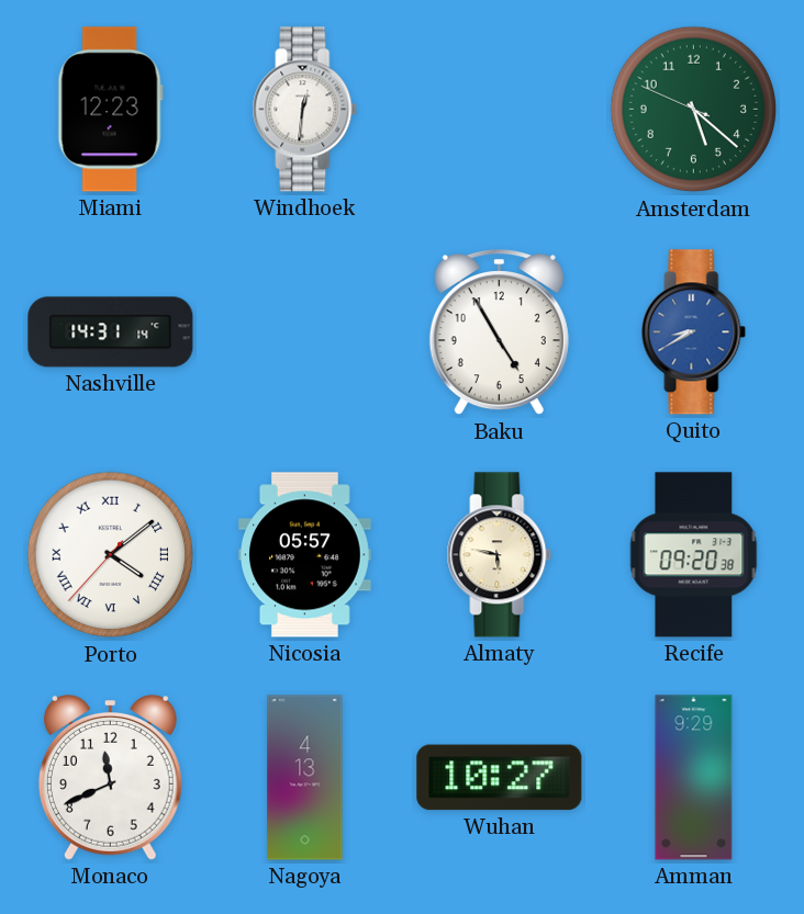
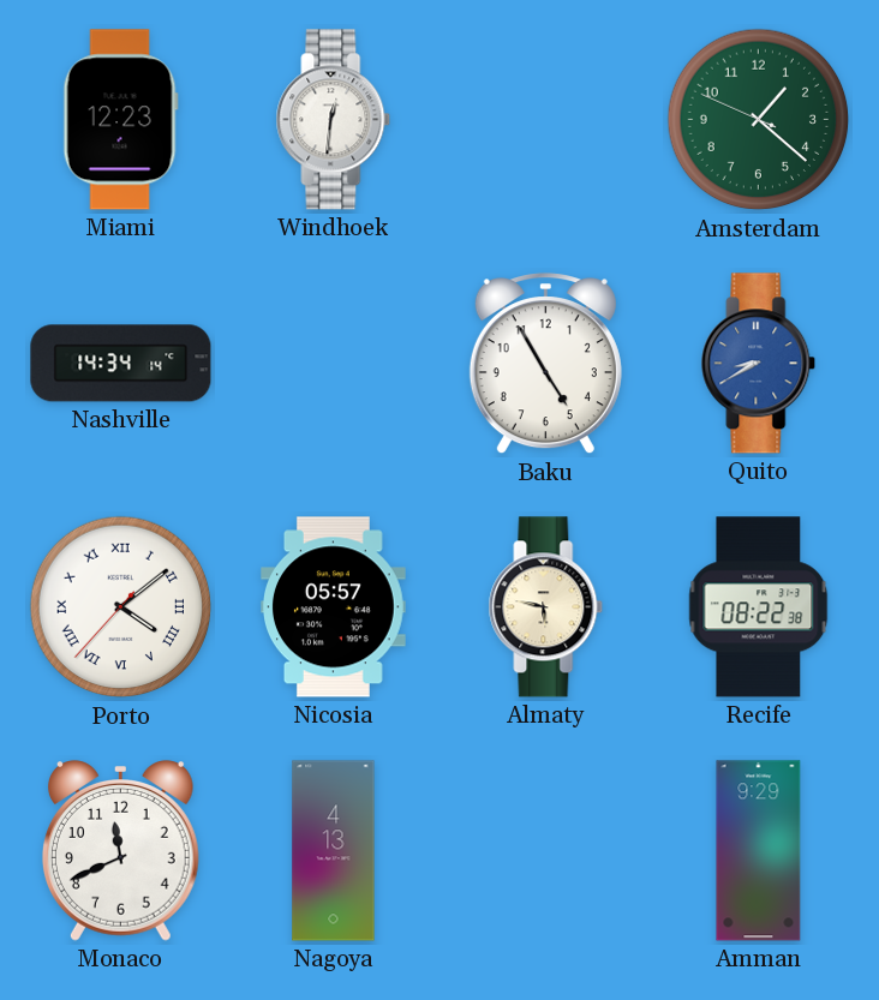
Amsterdam: 5:21 -> 1:21
Nashville: 14:31 -> 14:34
Recife: 09:20 -> 08:22
Wuhan: 10:27 -> none
